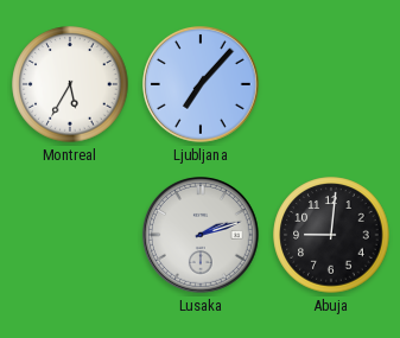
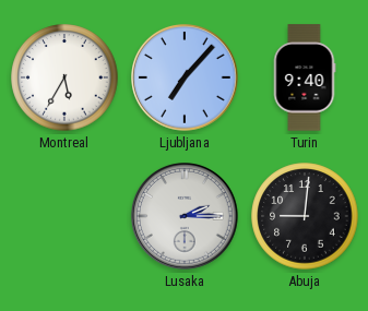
Turin: none -> 9:40
Lusaka: 2:12 -> 2:15
